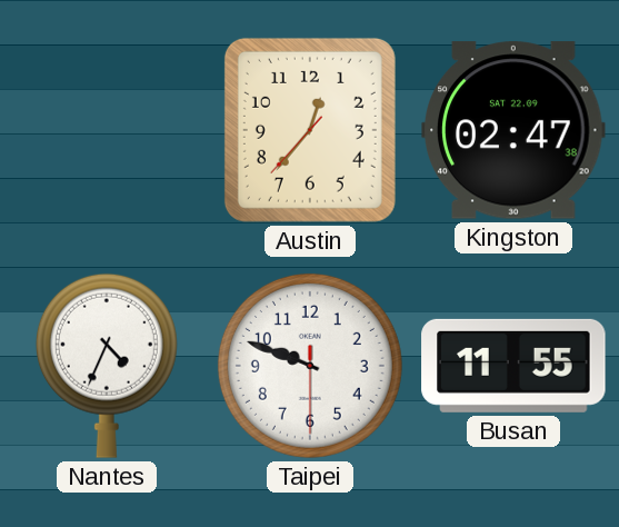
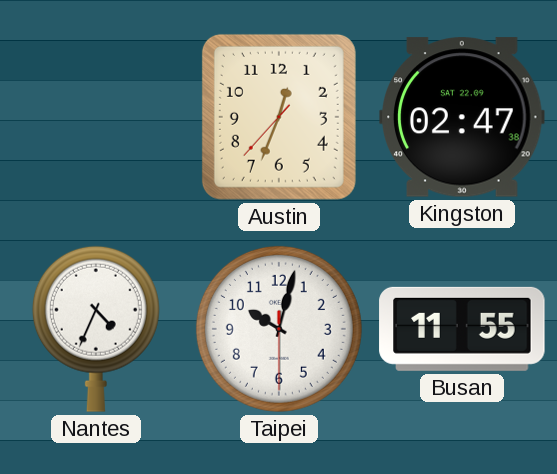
Austin: 12:36 -> 12:33
Taipei: 9:48 -> 10:02
